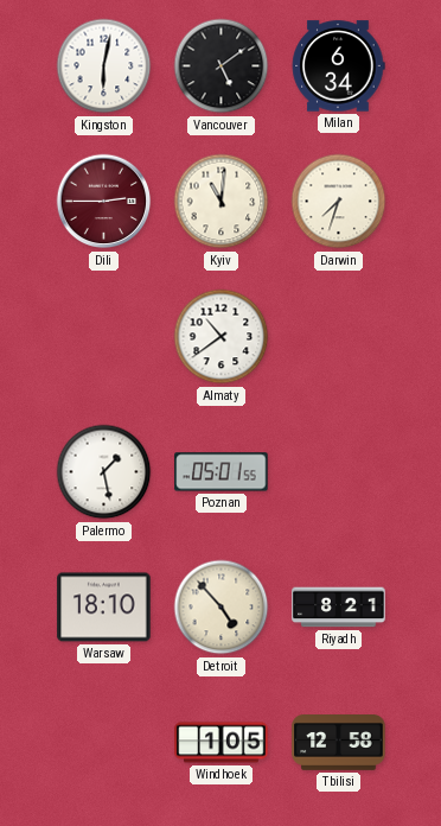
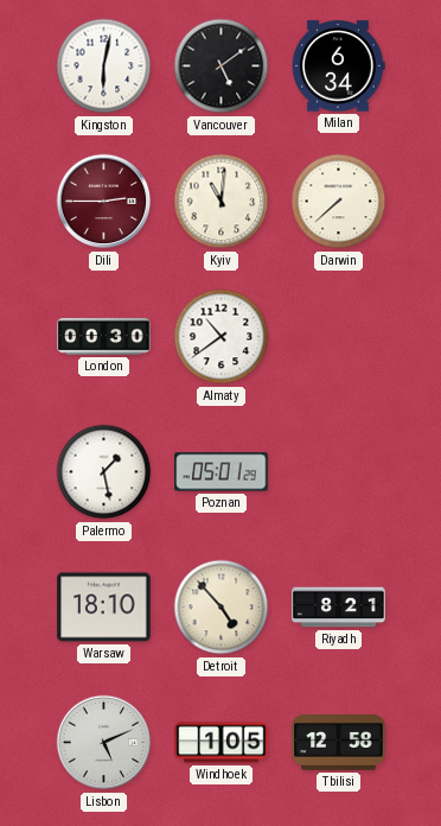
Darwin: 7:33 -> 7:38
London: none -> 00:30
Poznan: 05:01:55 -> 05:01:29
Lisbon: none -> 5:11
